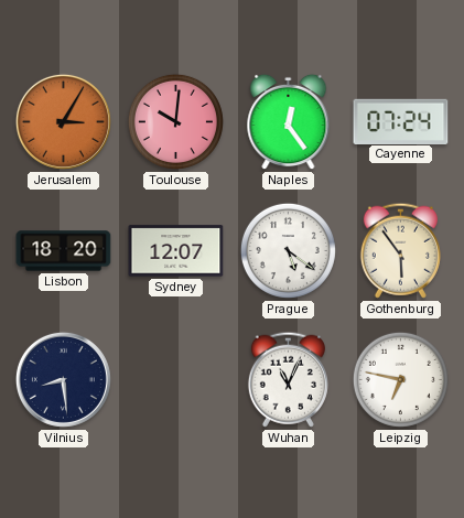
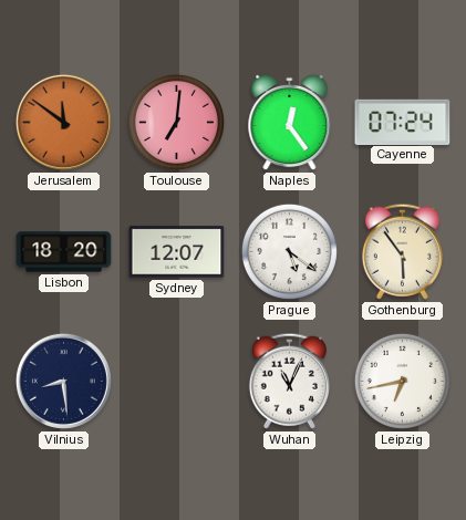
Jerusalem: 3:05 -> 11:51
Toulouse: 10:01 -> 7:01
Leipzig: 6:47 -> 6:43
